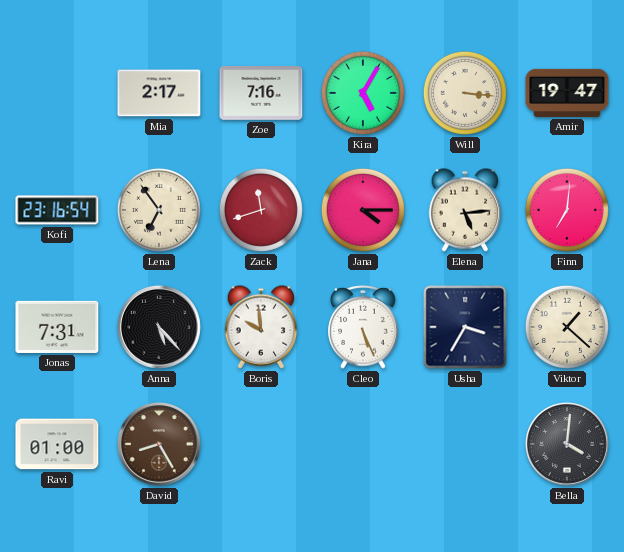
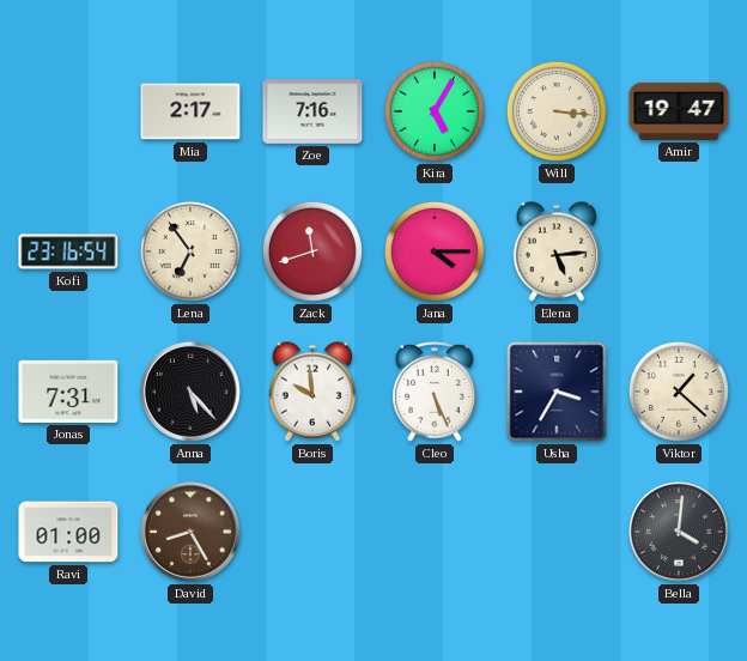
Finn: 7:01 -> none
